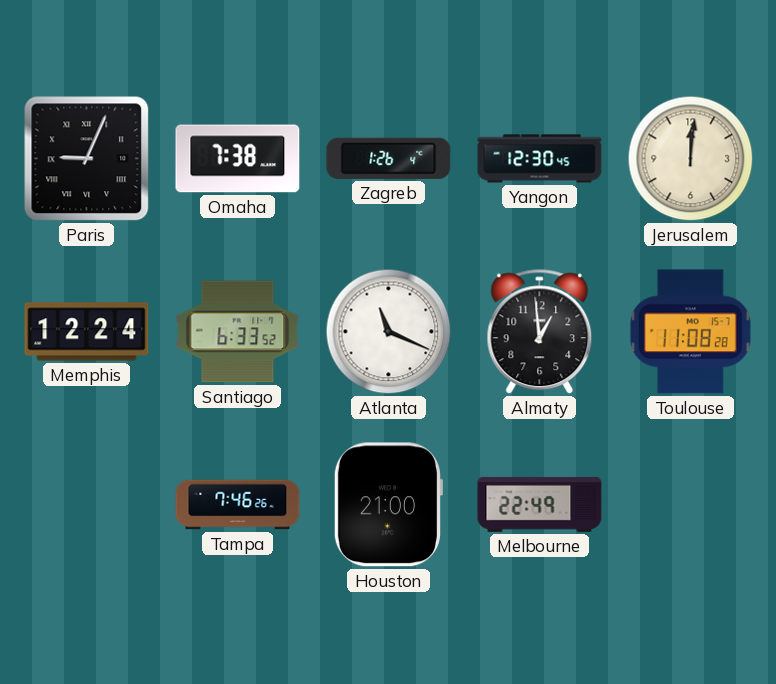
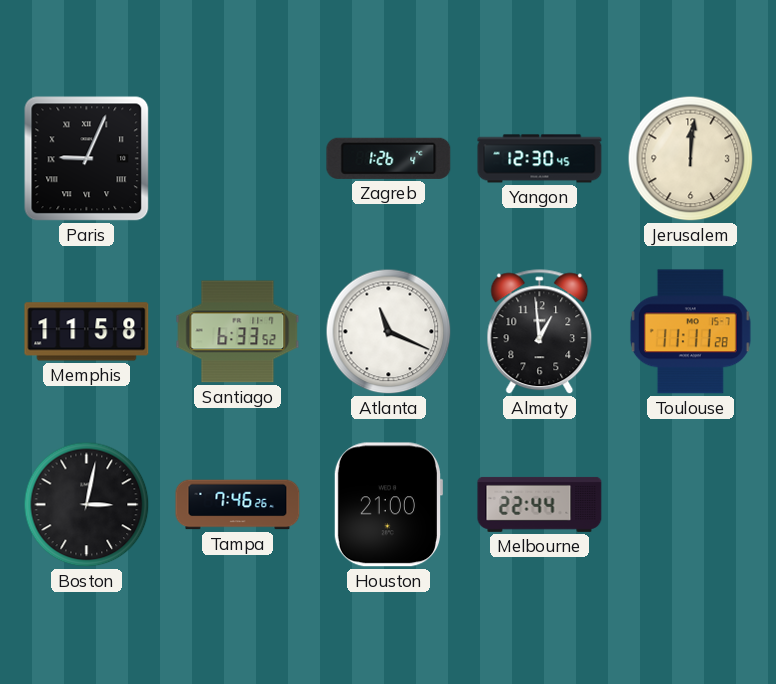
Omaha: 7:38 -> none
Memphis: 12:24 -> 11:58
Toulouse: 11:08 -> 11:11
Boston: none -> 3:02
Melbourne: 22:49 -> 22:44
